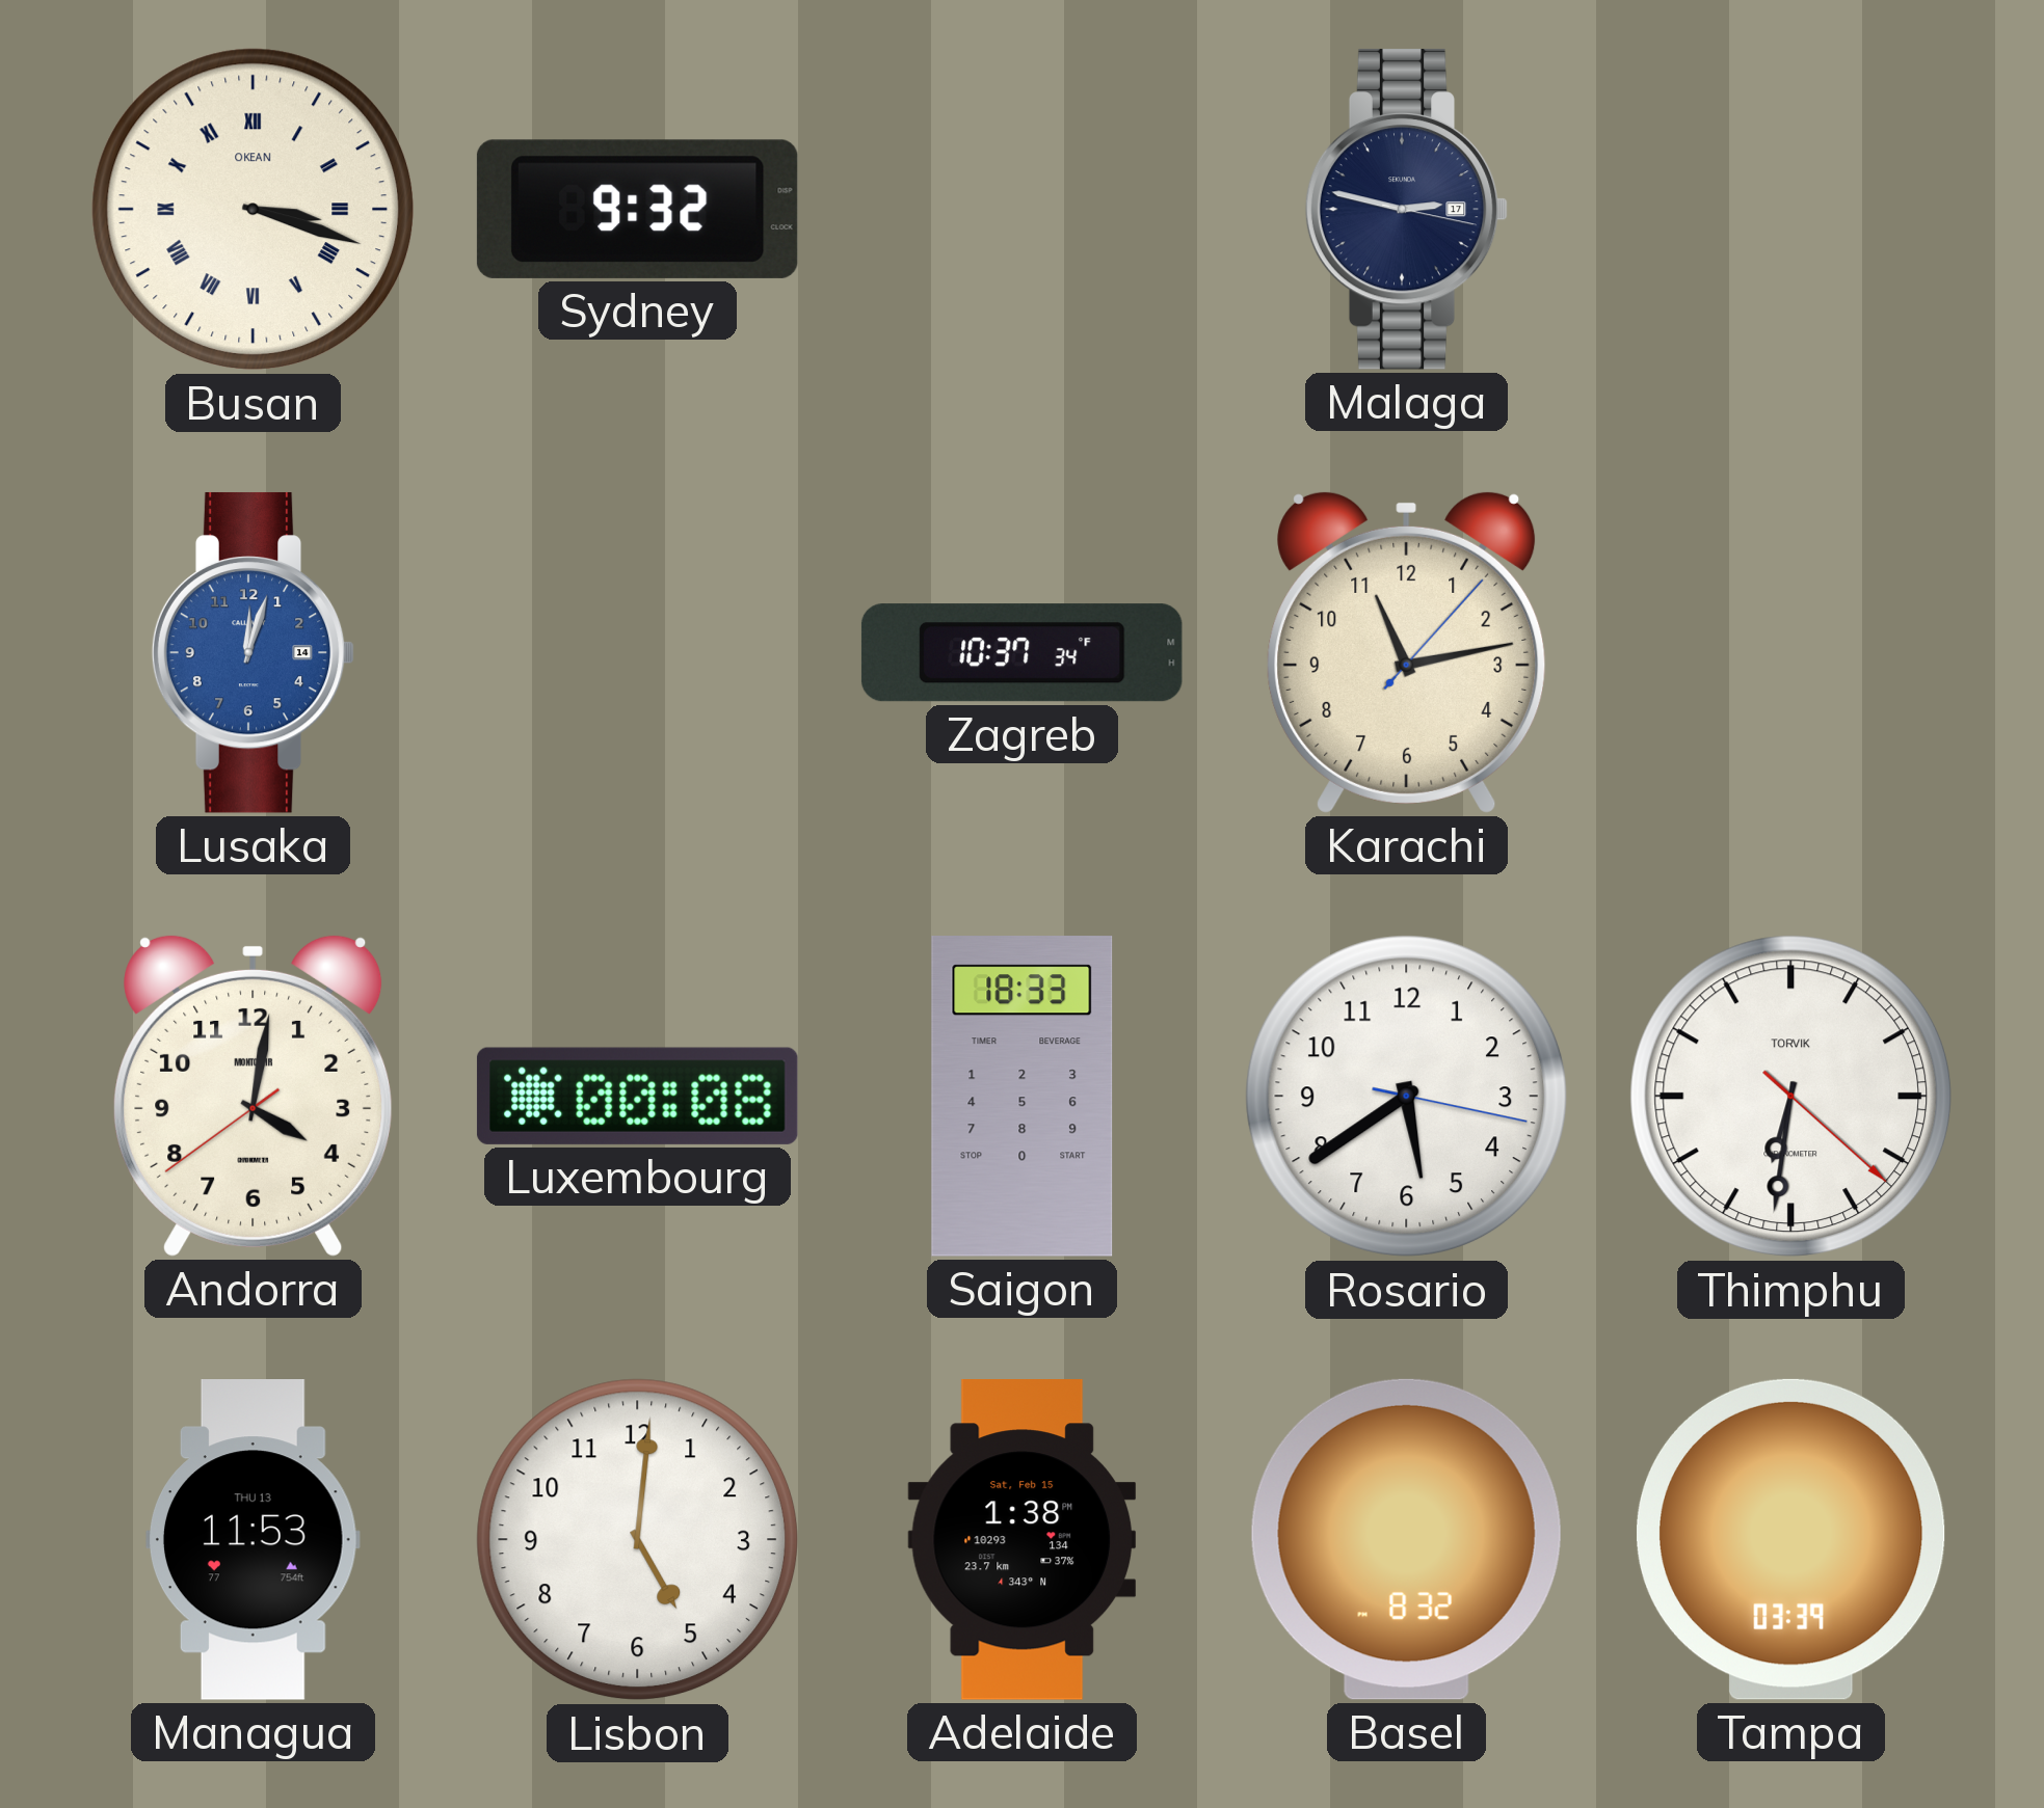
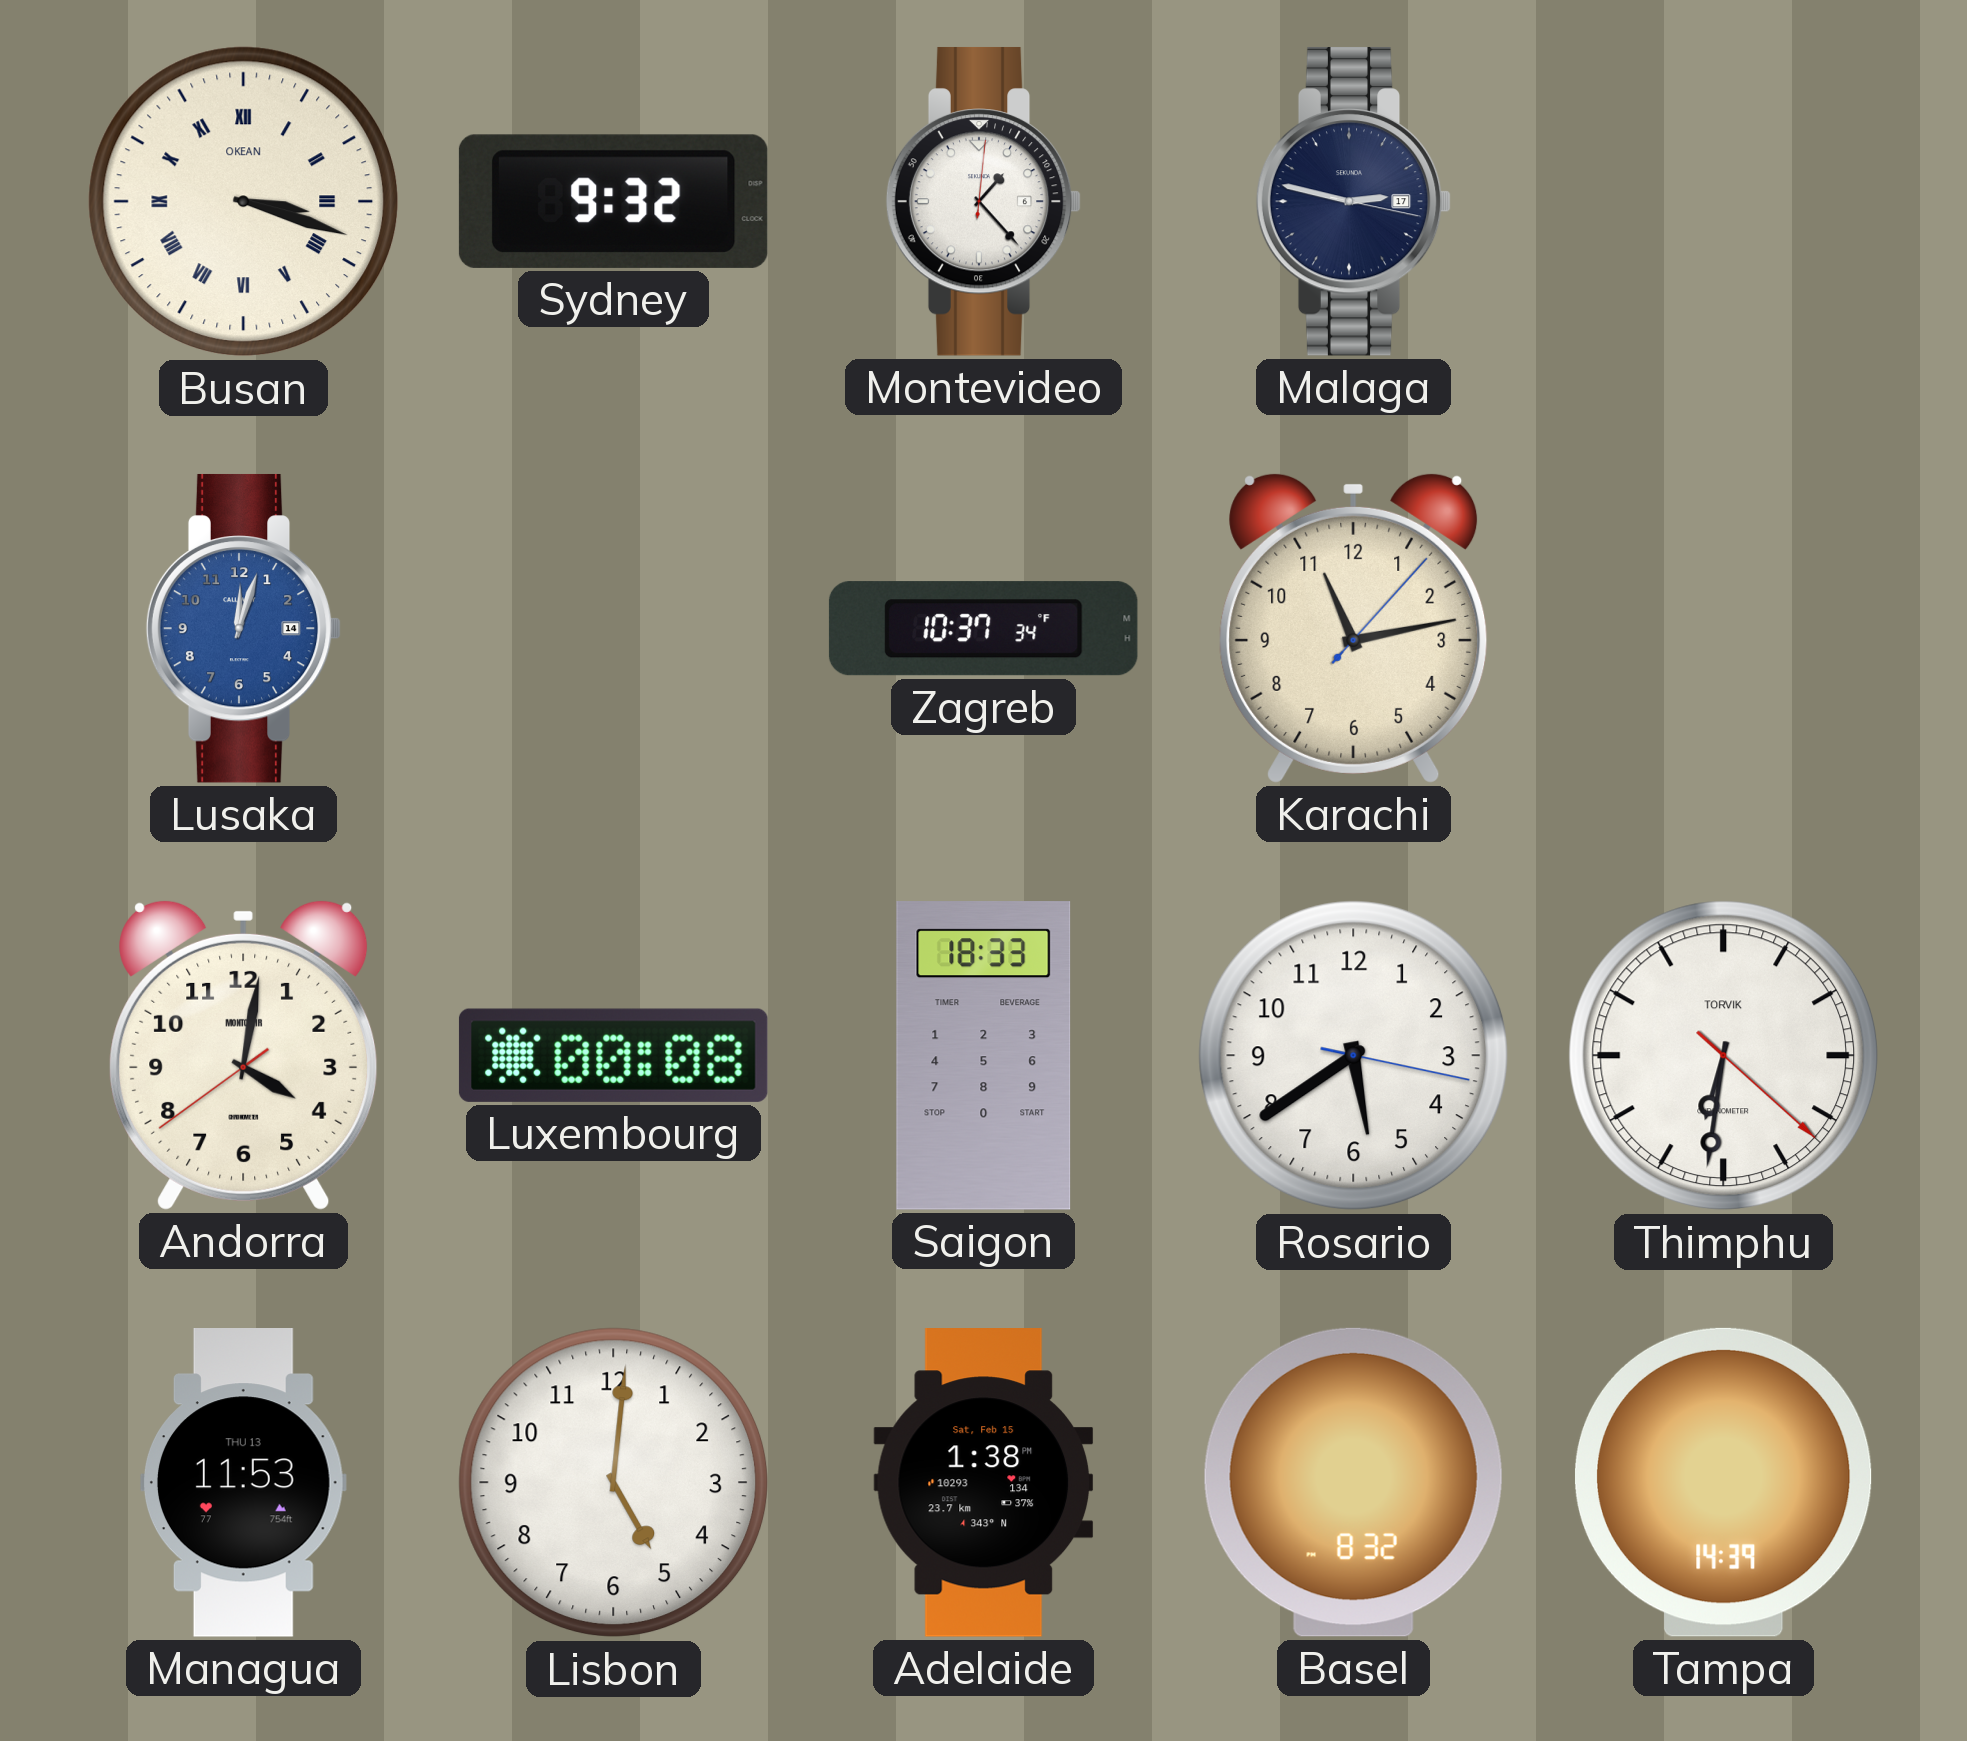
Montevideo: none -> 1:23
Tampa: 03:39 -> 14:39
